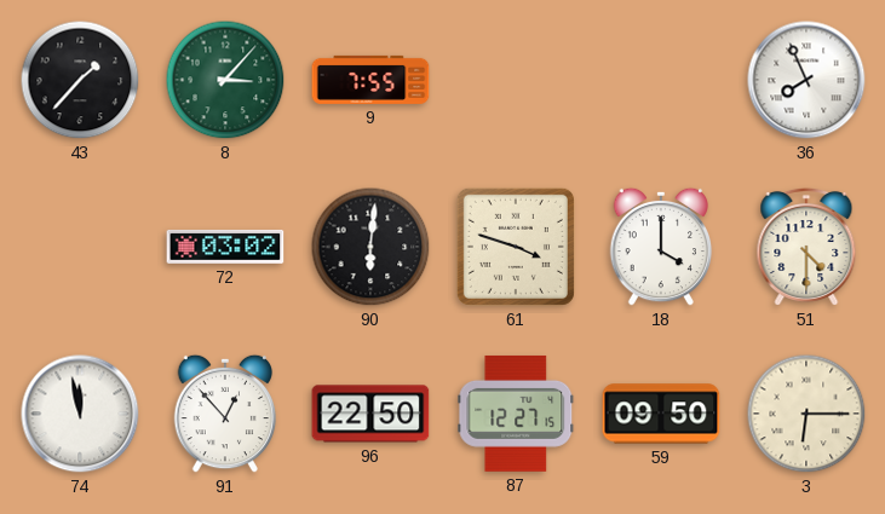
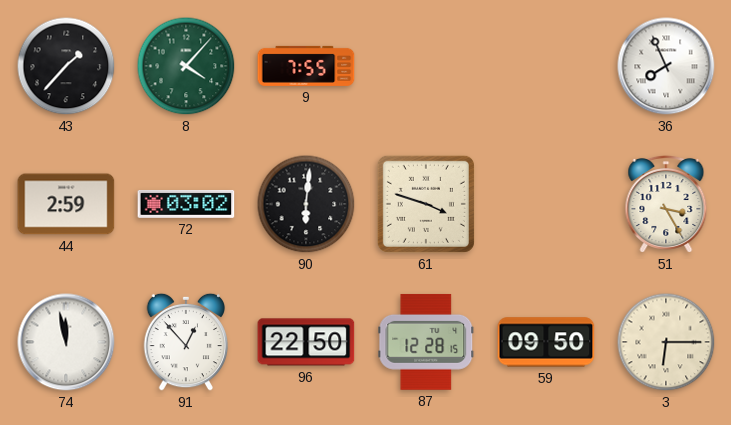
8: 3:07 -> 4:07
44: none -> 2:59
18: 4:00 -> none
51: 4:30 -> 3:25
87: 12:27 -> 12:28
